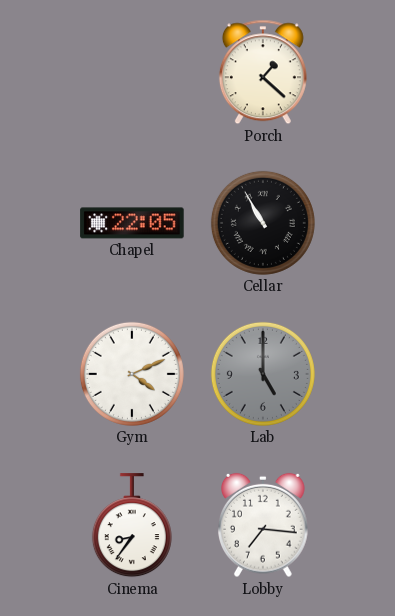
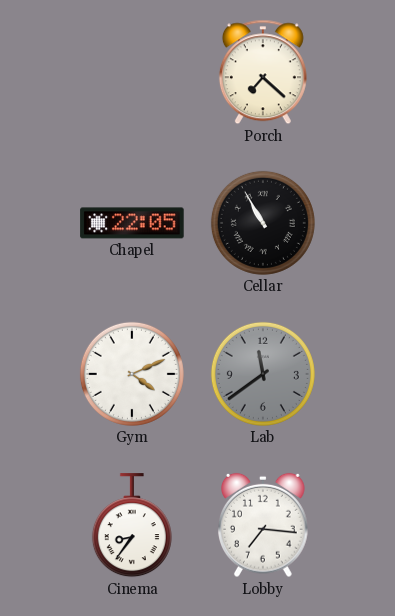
Porch: 1:22 -> 7:22
Lab: 5:00 -> 11:39
